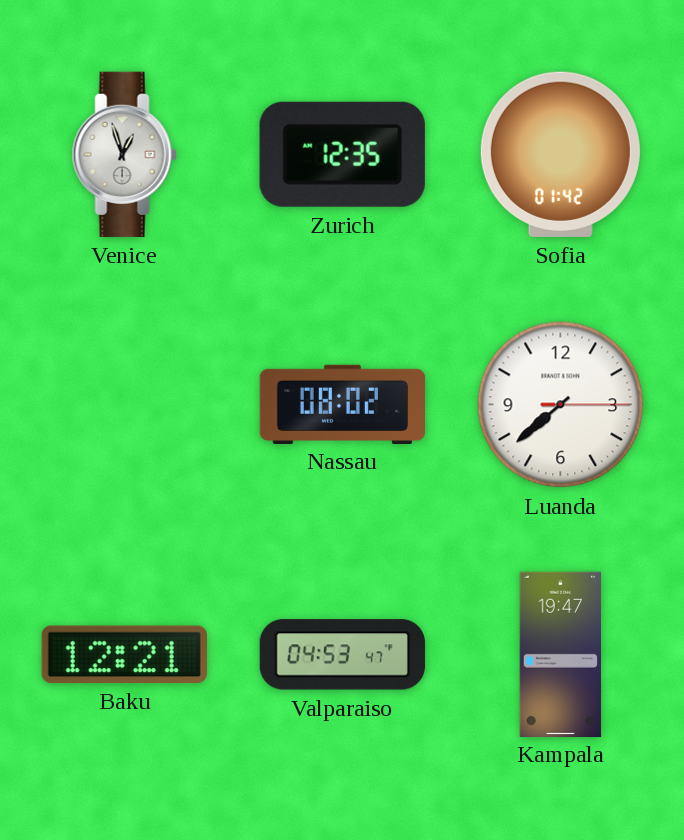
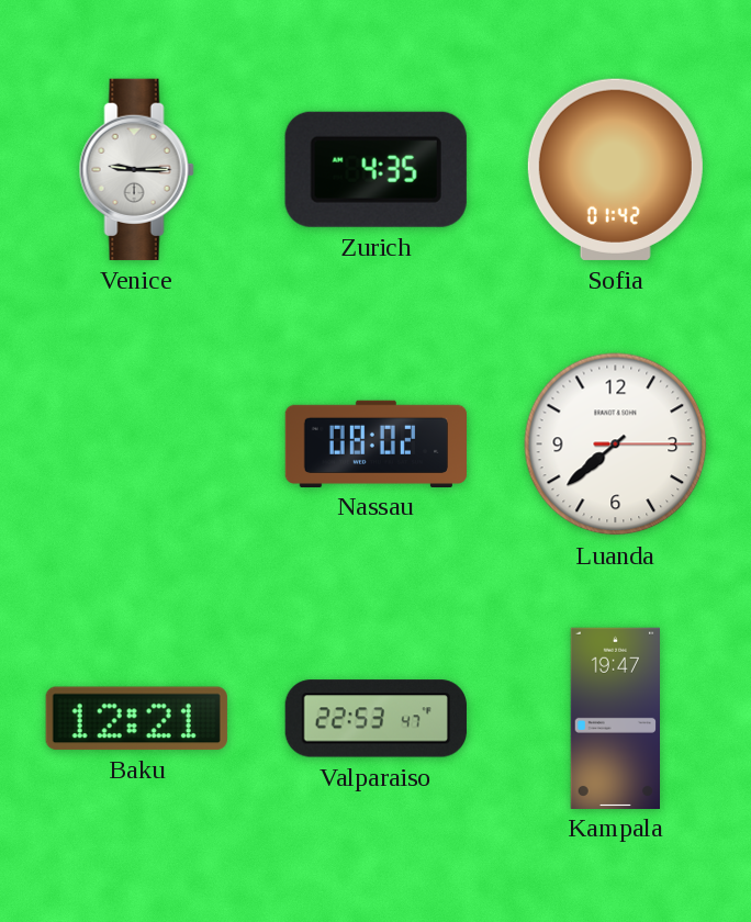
Venice: 12:57 -> 9:15
Zurich: 12:35 -> 4:35
Valparaiso: 04:53 -> 22:53
